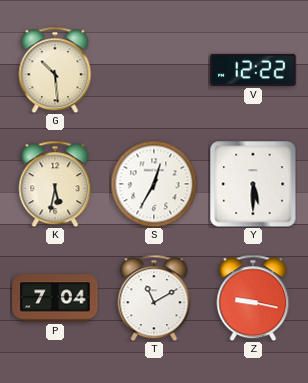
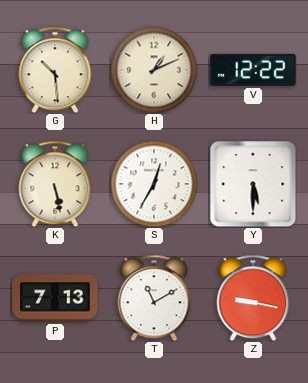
H: none -> 1:11
K: 5:32 -> 5:28
P: 7:04 -> 7:13
